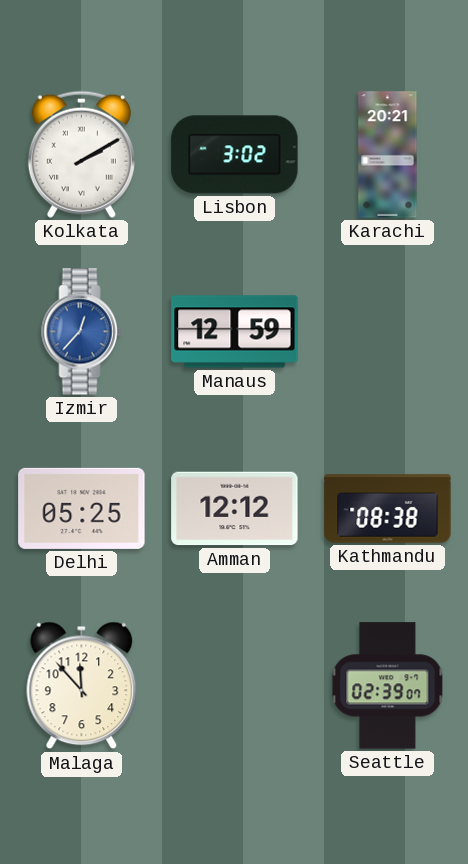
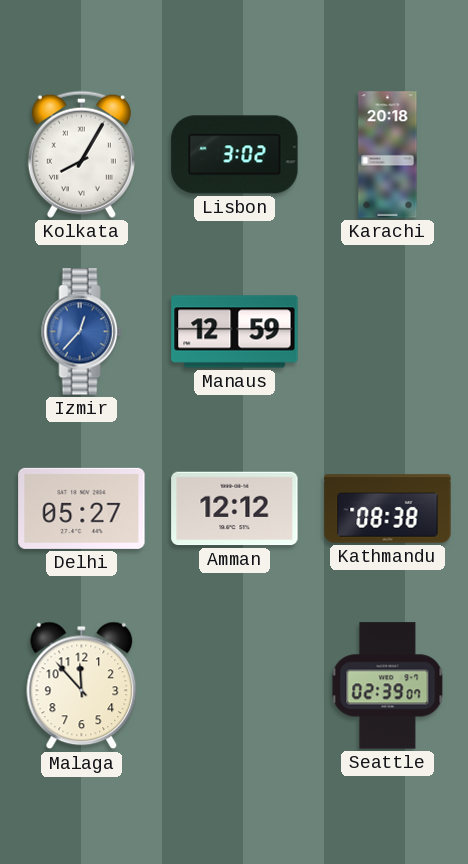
Kolkata: 2:10 -> 8:05
Karachi: 20:21 -> 20:18
Delhi: 05:25 -> 05:27
